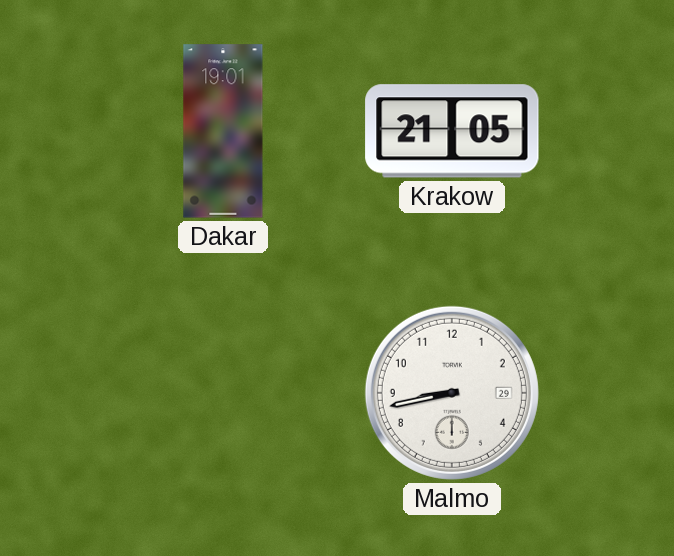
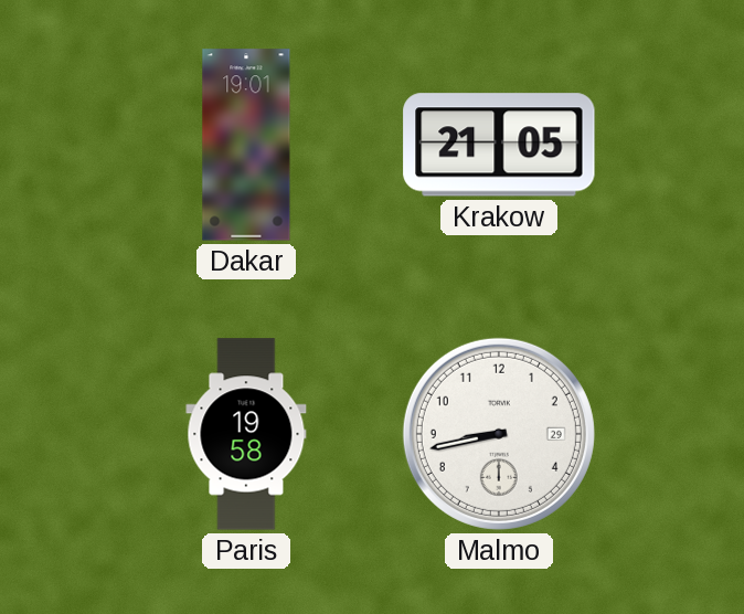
Paris: none -> 19:58
